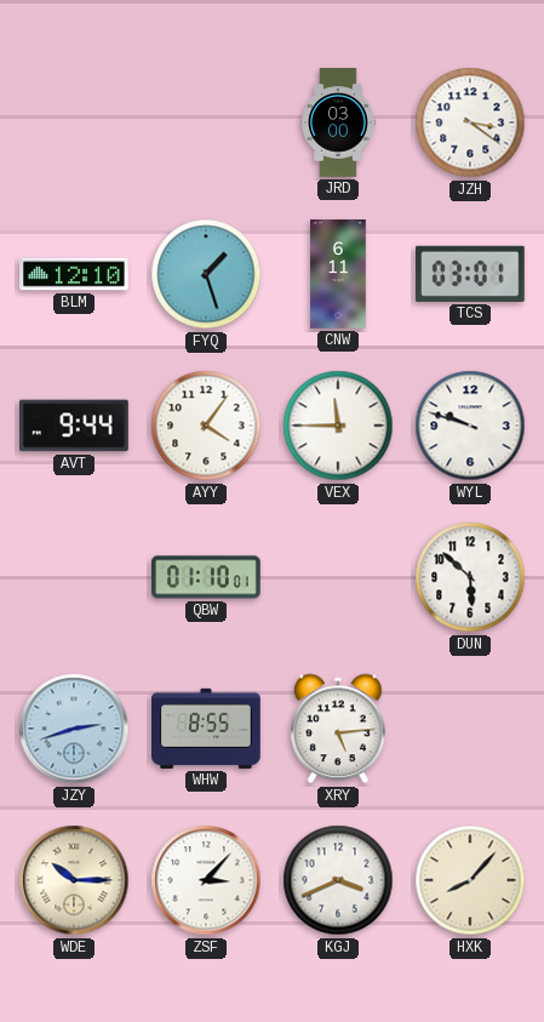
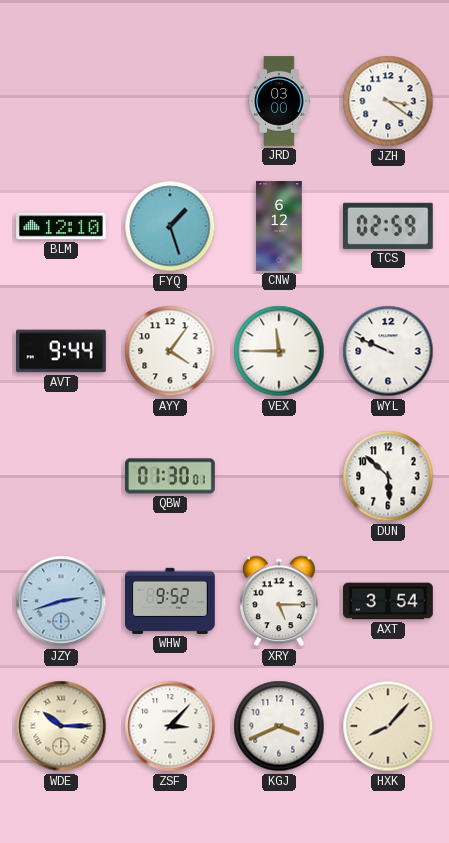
CNW: 6:11 -> 6:12
TCS: 03:01 -> 02:59
WYL: 9:48 -> 9:49
QBW: 01:10 -> 01:30
WHW: 8:55 -> 9:52
XRY: 5:14 -> 5:15
AXT: none -> 3:54
